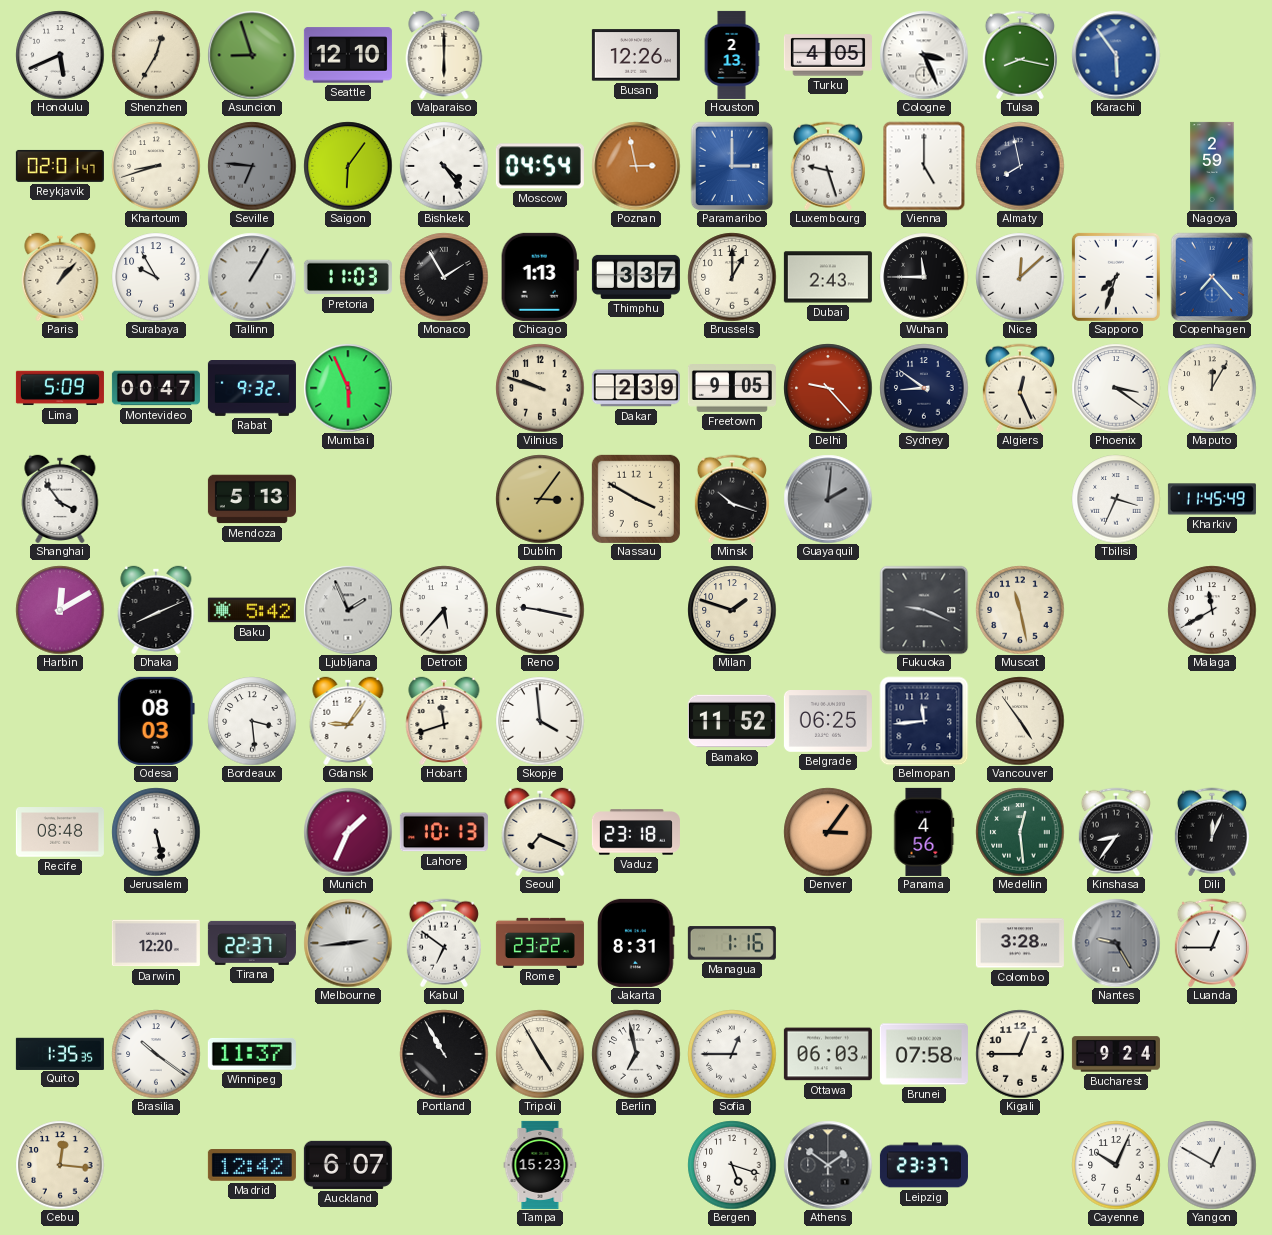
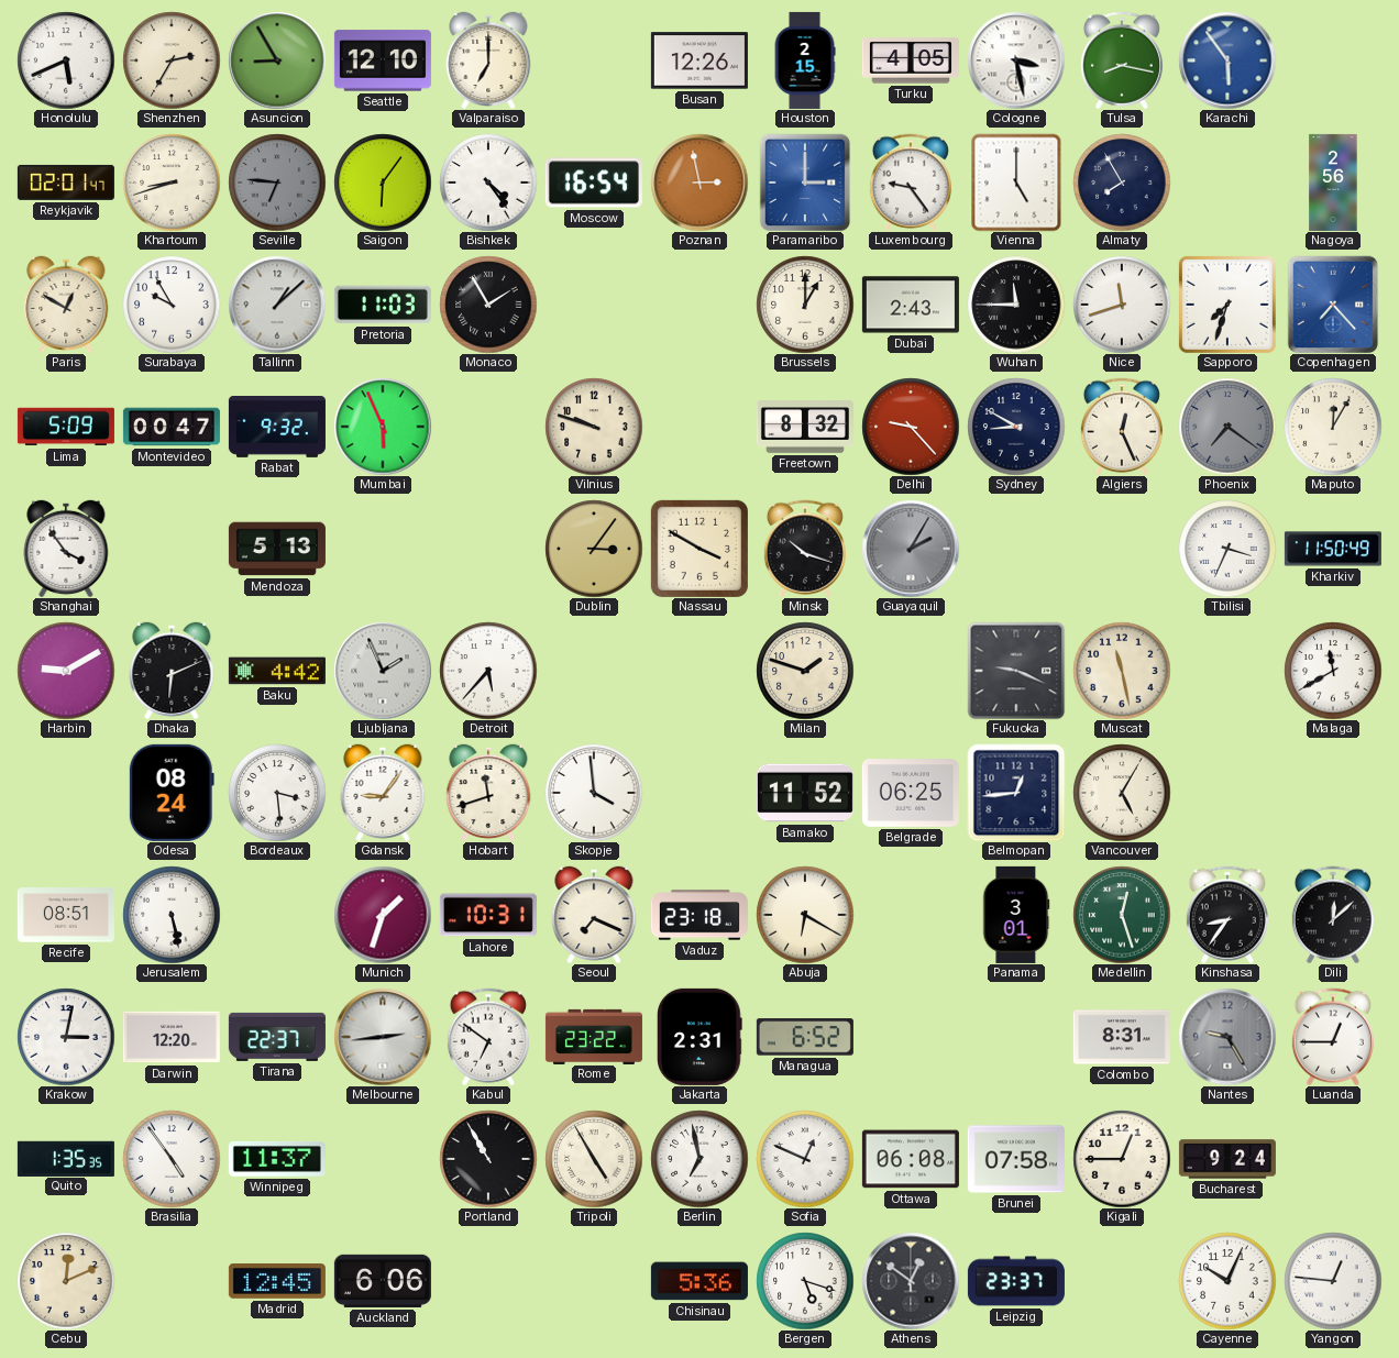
Shenzhen: 12:35 -> 2:35
Asuncion: 8:57 -> 8:55
Valparaiso: 6:00 -> 7:00
Houston: 2:13 -> 2:15
Cologne: 3:26 -> 3:28
Moscow: 04:54 -> 16:54
Luxembourg: 9:27 -> 9:24
Almaty: 7:58 -> 7:55
Nagoya: 2:59 -> 2:56
Paris: 1:07 -> 12:50
Tallinn: 1:05 -> 1:08
Chicago: 1:13 -> none
Thimphu: 3:37 -> none
Nice: 12:08 -> 11:42
Dakar: 2:39 -> none
Freetown: 9:05 -> 8:32
Sydney: 8:51 -> 8:50
Phoenix: 3:21 -> 7:21
Phoenix dial: white -> grey
Guayaquil: 2:01 -> 2:05
Kharkiv: 11:45 -> 11:50
Harbin: 12:10 -> 9:10
Dhaka: 8:11 -> 6:11
Baku: 5:42 -> 4:42
Reno: 9:17 -> none
Odesa: 08:03 -> 08:24
Belmopan: 11:44 -> 12:44
Vancouver: 4:54 -> 5:05
Recife: 08:48 -> 08:51
Munich: 1:34 -> 1:33
Lahore: 10:13 -> 10:31
Abuja: none -> 6:20
Denver: 3:06 -> none
Panama: 4:56 -> 3:01
Medellin: 12:29 -> 12:27
Dili: 12:04 -> 12:08
Krakow: none -> 3:02
Jakarta: 8:31 -> 2:31
Managua: 1:16 -> 6:52
Colombo: 3:28 -> 8:31
Brasilia: 10:21 -> 4:54
Sofia: 12:45 -> 12:49
Ottawa: 06:03 -> 06:08
Cebu: 12:16 -> 12:11
Madrid: 12:42 -> 12:45
Auckland: 6:07 -> 6:06
Tampa: 15:23 -> none
Chisinau: none -> 5:36
Athens: 1:51 -> 12:51
Yangon: 12:50 -> 12:46
